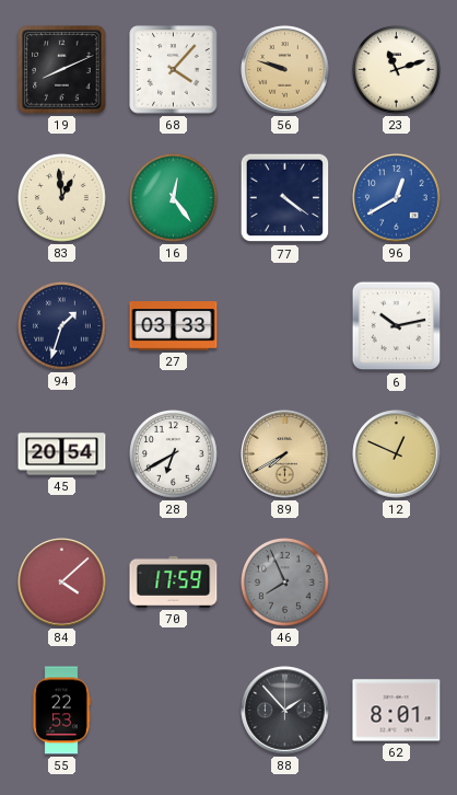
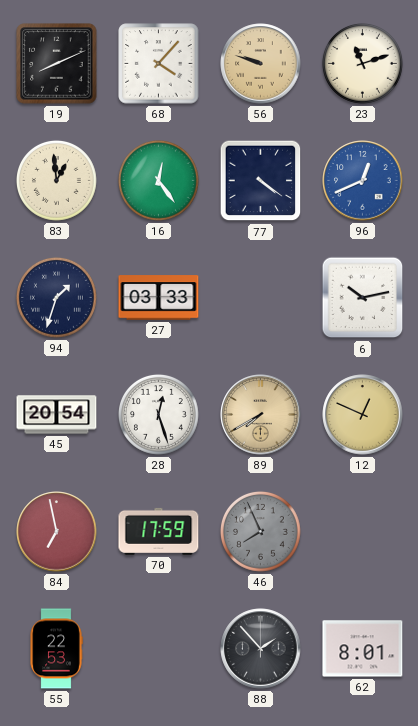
96: 12:40 -> 12:41
28: 6:40 -> 12:27
84: 4:08 -> 6:58
